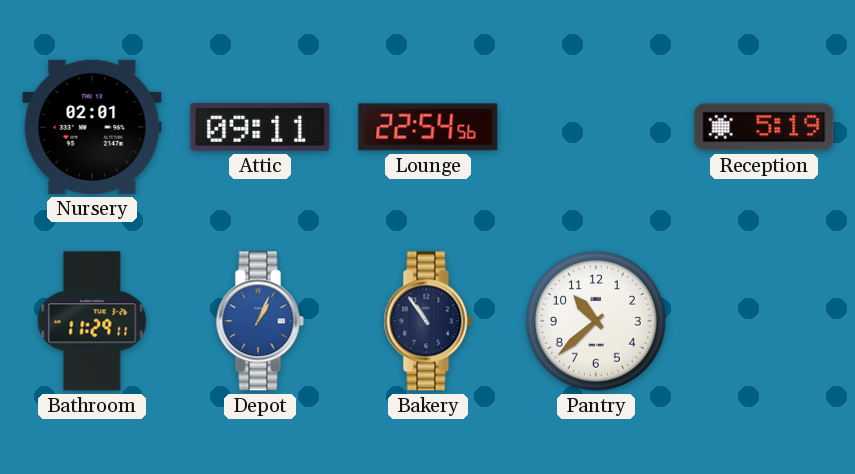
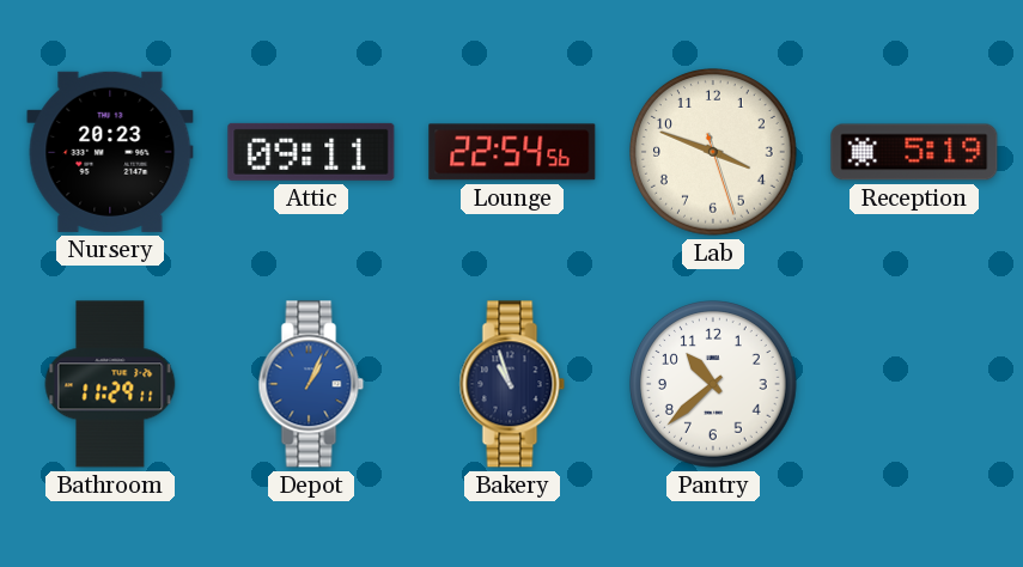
Nursery: 02:01 -> 20:23
Lab: none -> 3:48
Bakery: 10:54 -> 10:57
